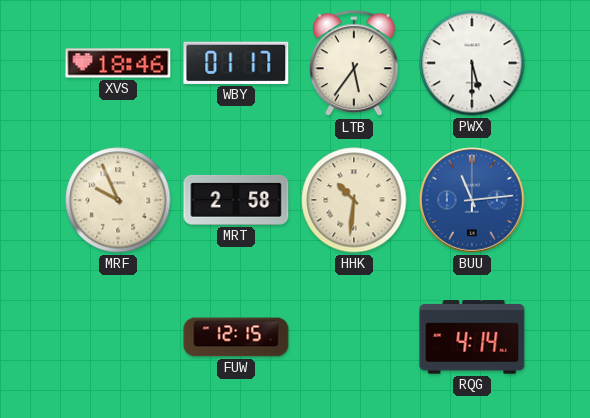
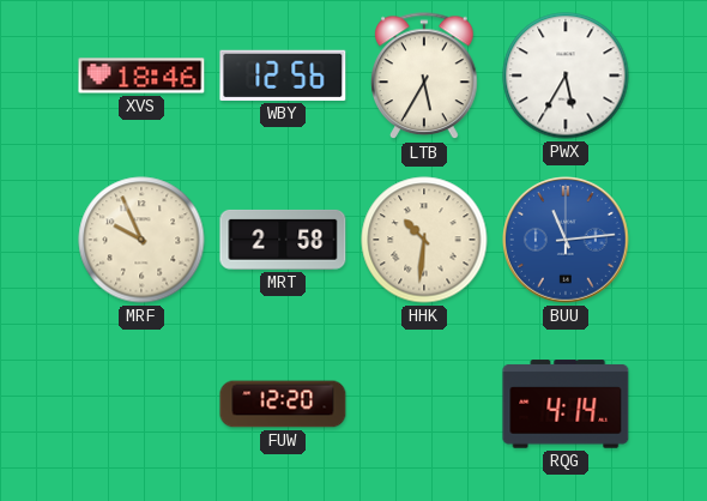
WBY: 01:17 -> 12:56
LTB: 5:36 -> 5:35
PWX: 5:30 -> 5:35
FUW: 12:15 -> 12:20
